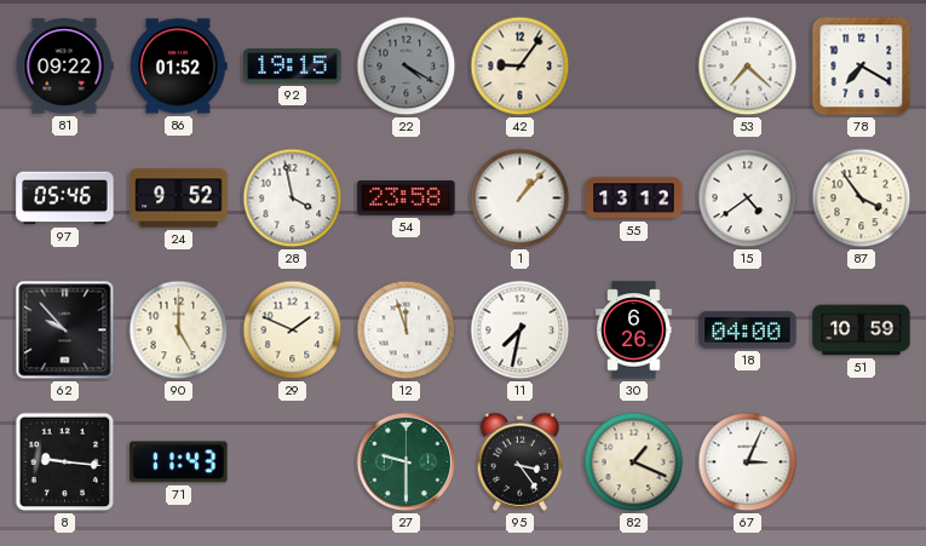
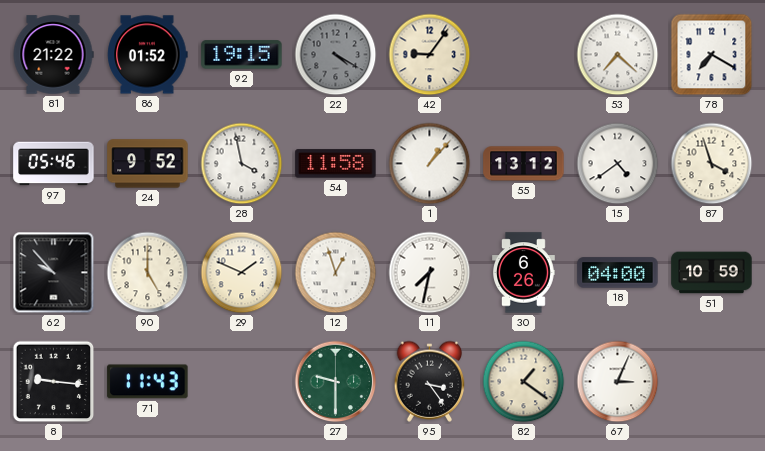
81: 09:22 -> 21:22
54: 23:58 -> 11:58
87: 3:54 -> 3:57
12: 11:57 -> 12:57
82: 1:19 -> 1:21
